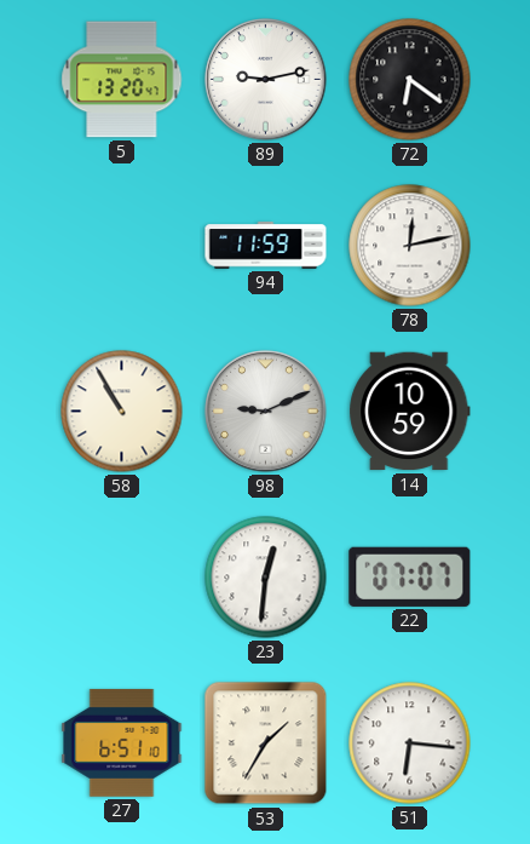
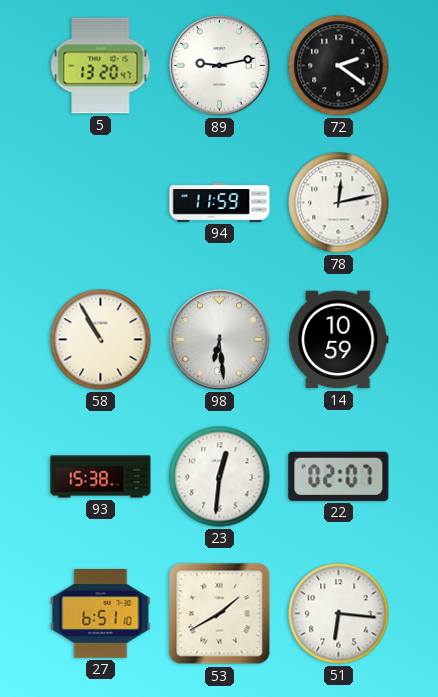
72: 6:21 -> 2:21
98: 9:11 -> 6:29
93: none -> 15:38
22: 07:07 -> 02:07
53: 1:35 -> 1:40
